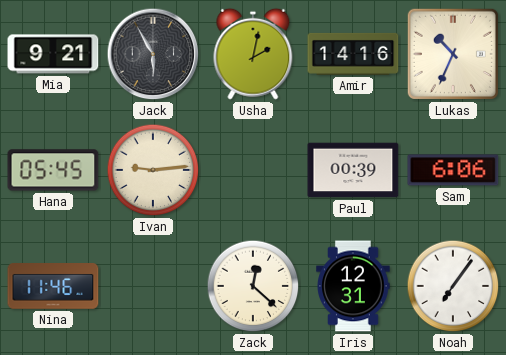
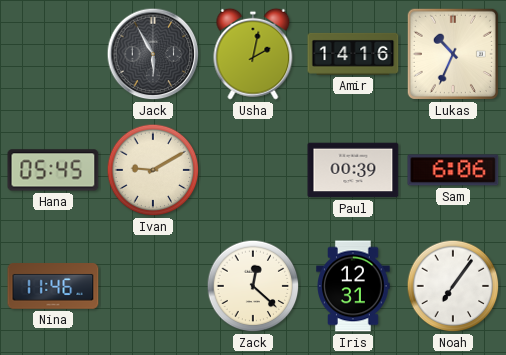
Mia: 9:21 -> none
Ivan: 9:14 -> 9:10
